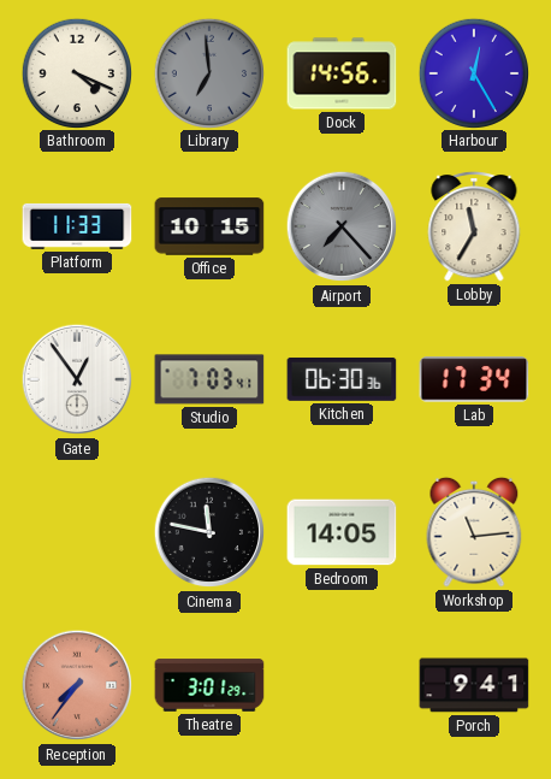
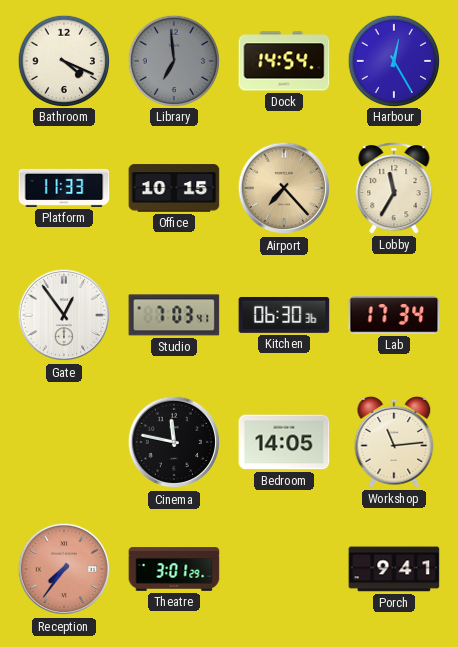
Dock: 14:56 -> 14:54
Airport dial: grey -> champagne
